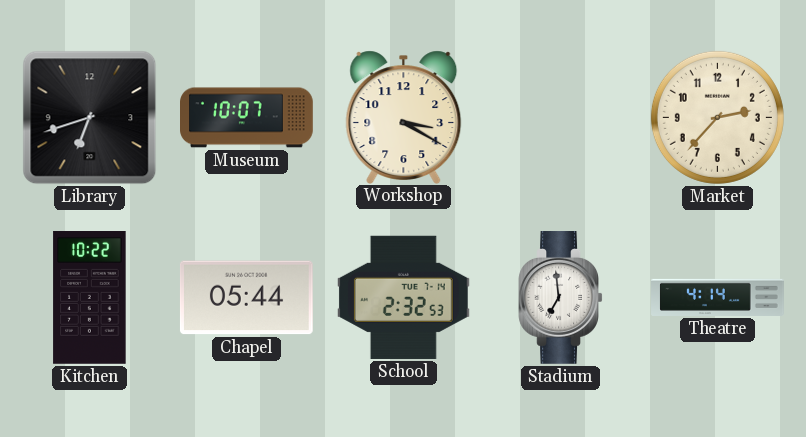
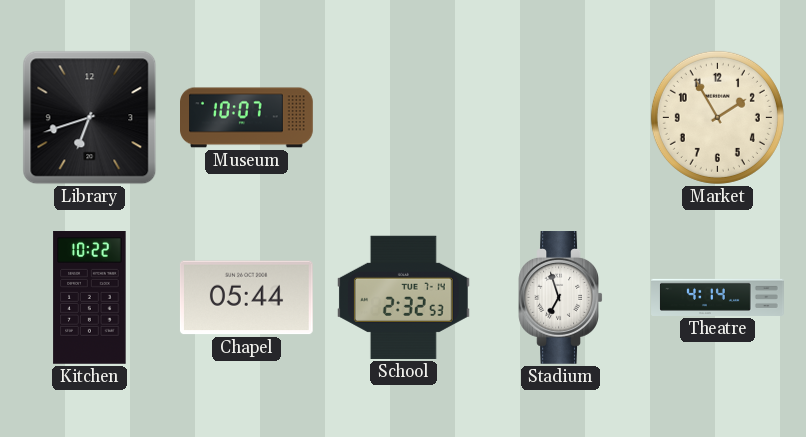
Workshop: 3:20 -> none
Market: 2:37 -> 1:55
Stadium: 6:59 -> 6:57
